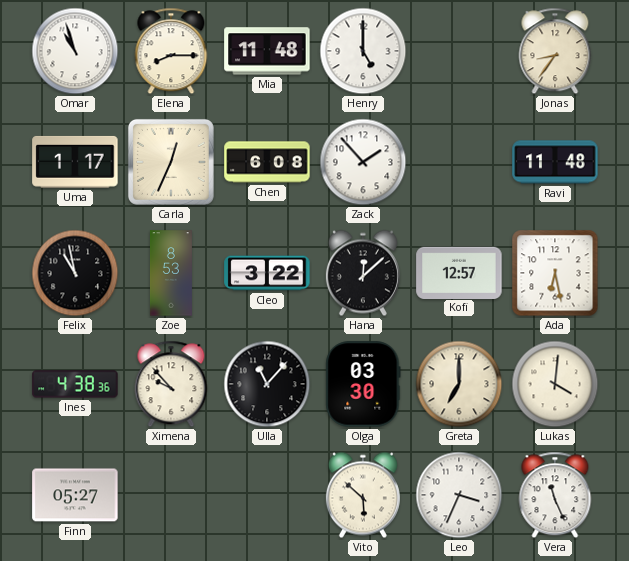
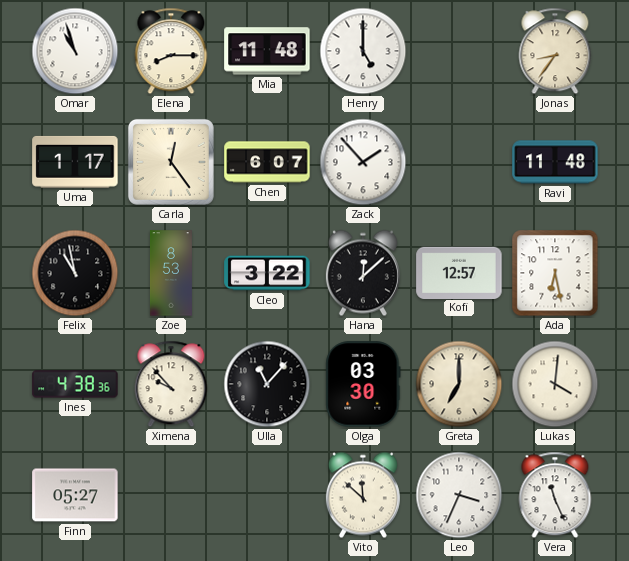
Carla: 12:34 -> 12:24
Chen: 6:08 -> 6:07
Vito: 5:52 -> 11:52
